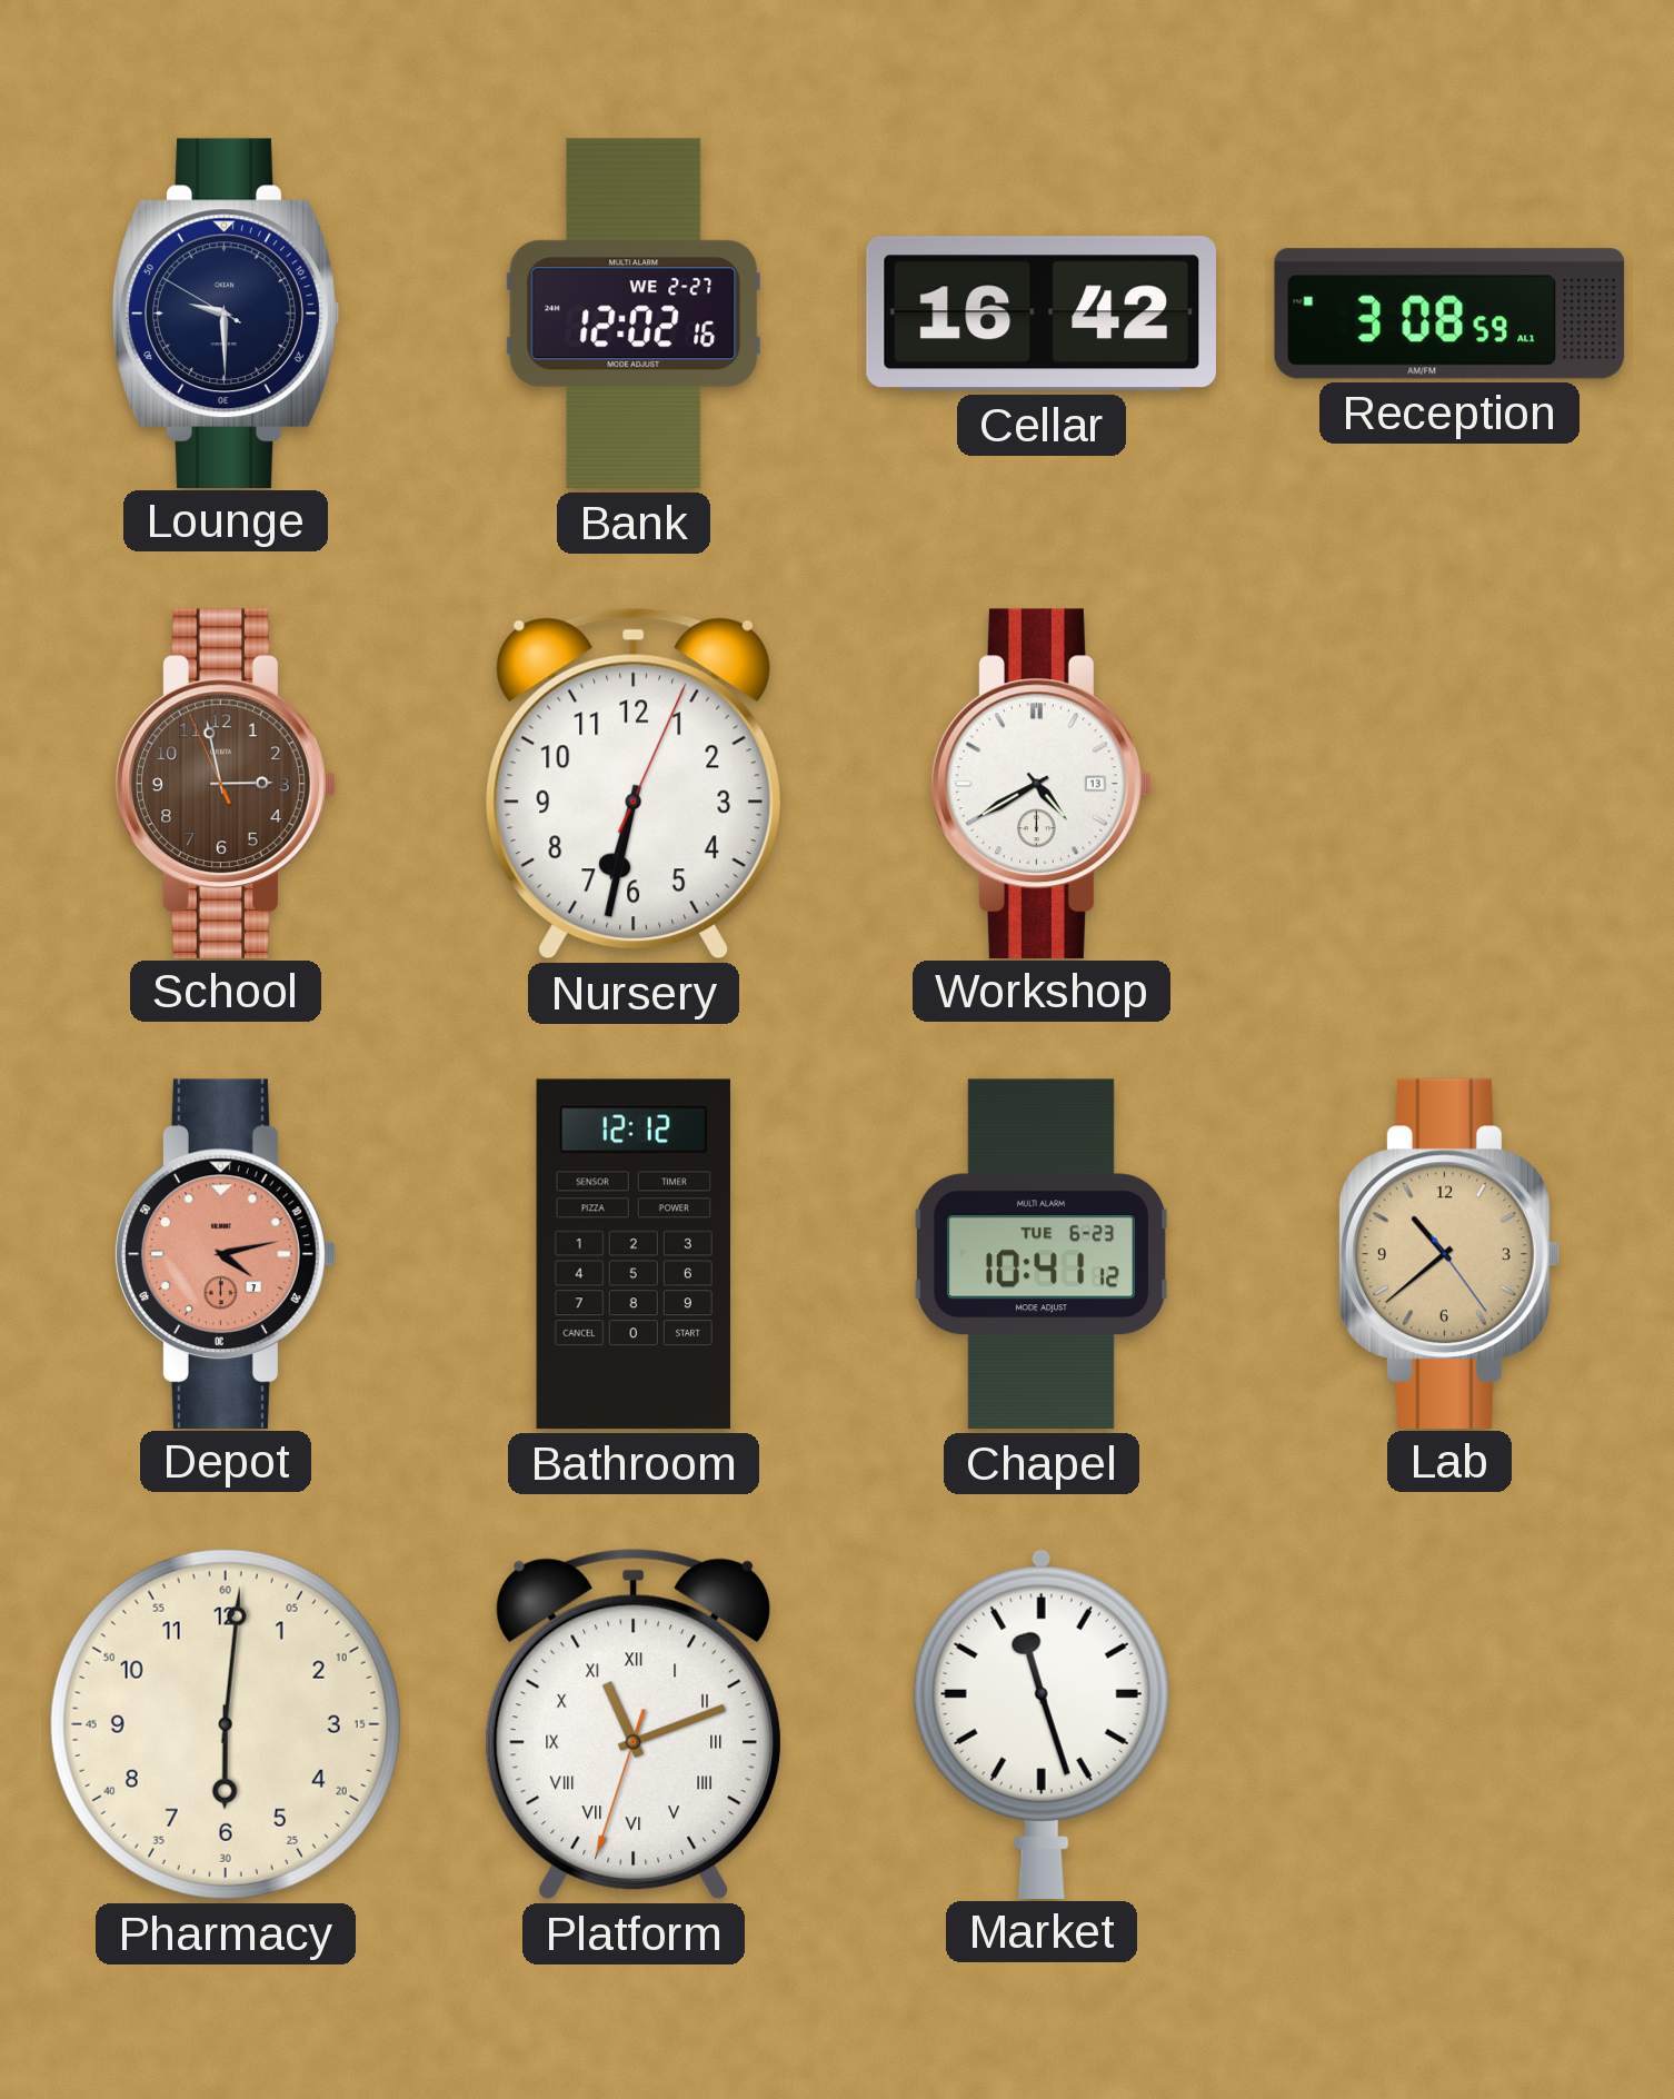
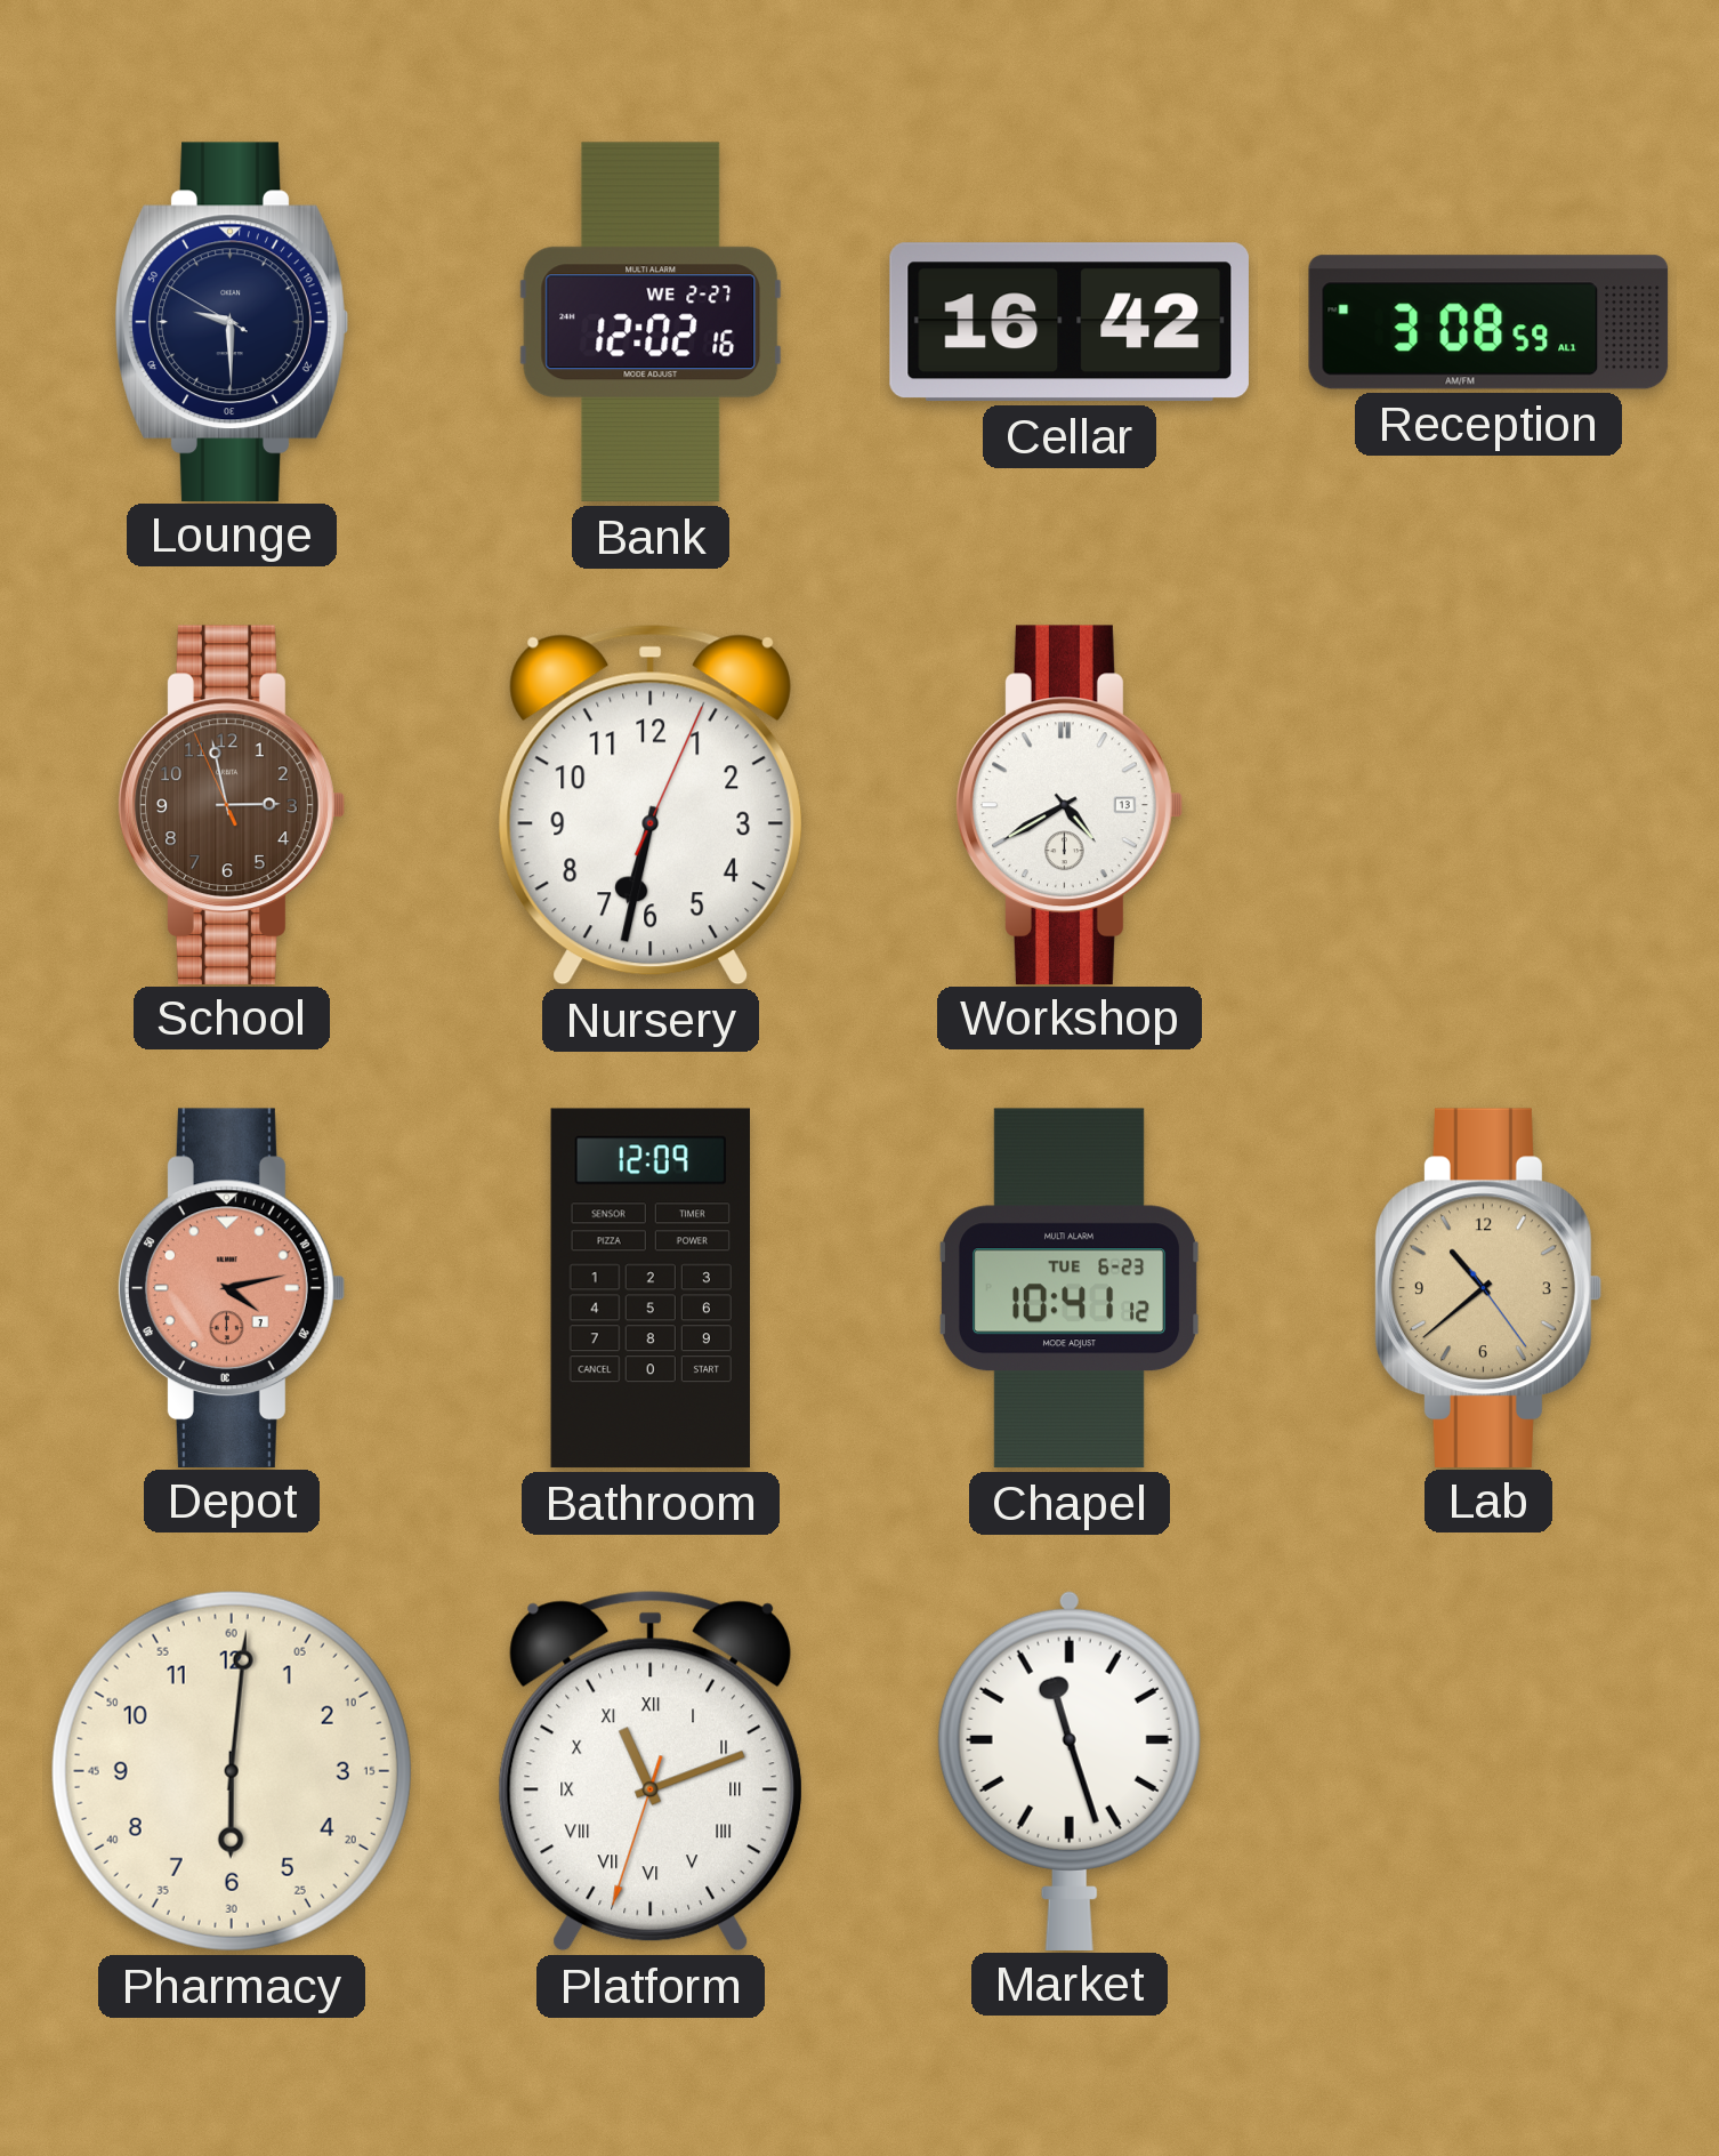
Bathroom: 12:12 -> 12:09
